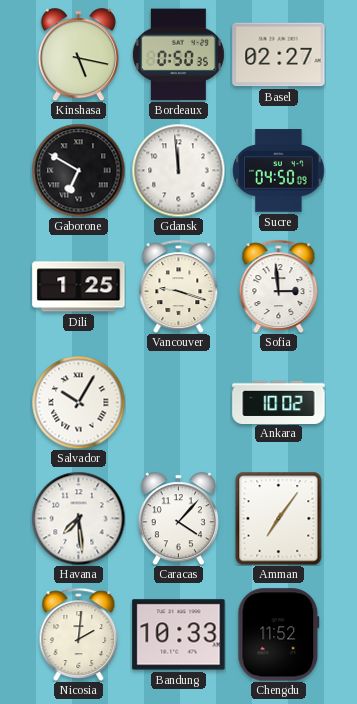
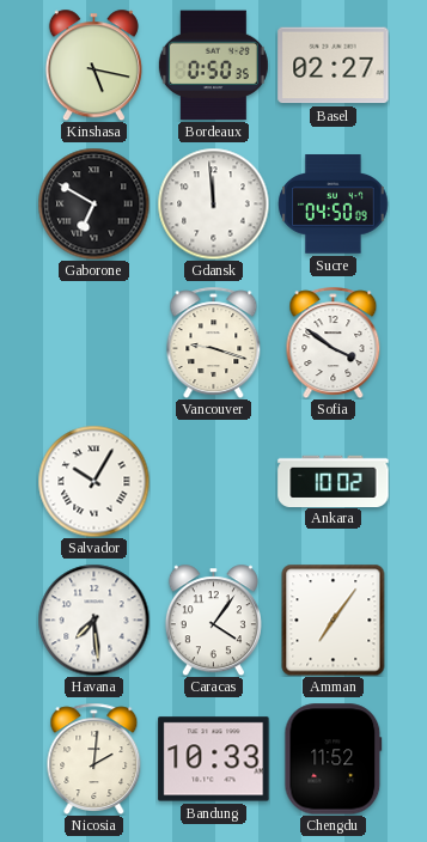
Dili: 1:25 -> none
Sofia: 2:59 -> 3:51
Caracas: 4:07 -> 4:06
